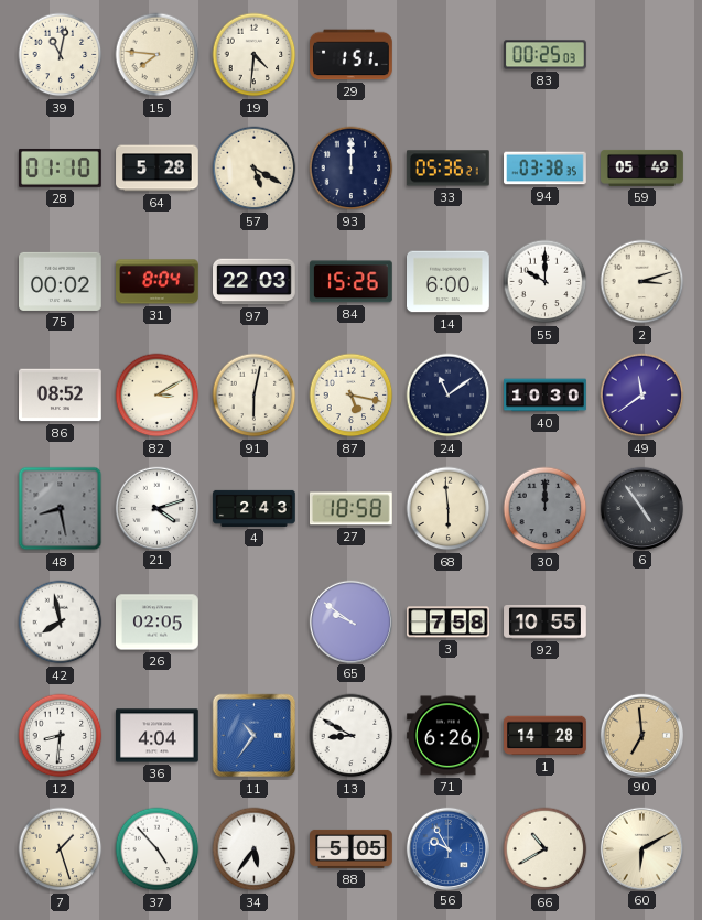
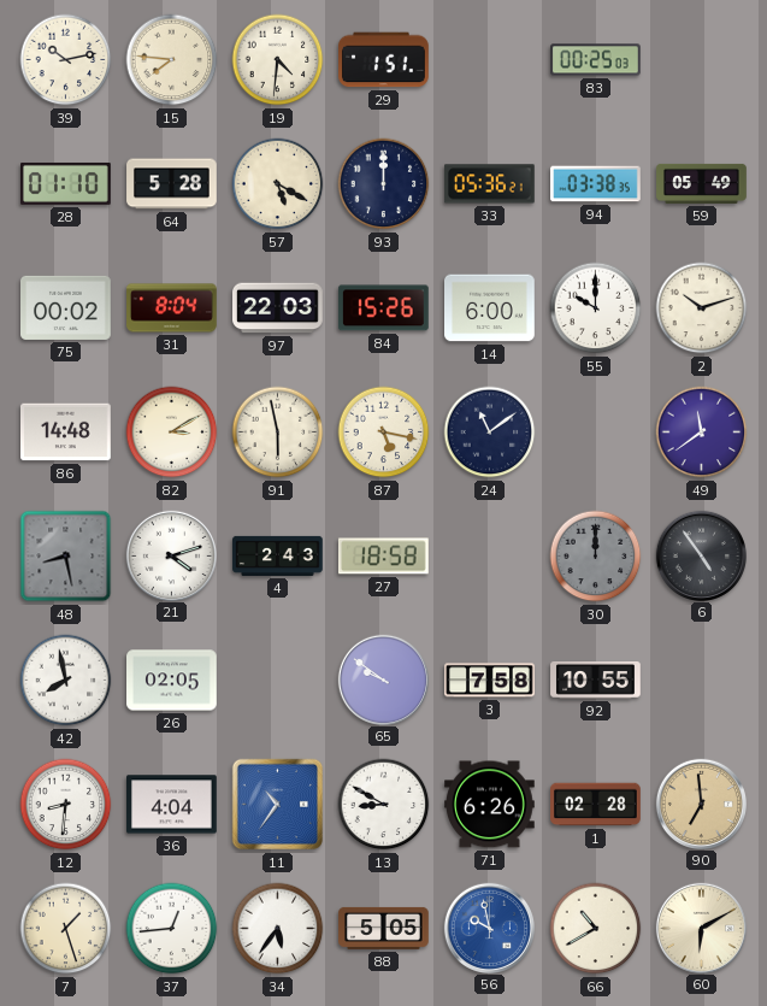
39: 11:02 -> 10:13
2: 3:12 -> 10:12
86: 08:52 -> 14:48
91: 6:02 -> 5:58
40: 10:30 -> none
68: 5:59 -> none
1: 14:28 -> 02:28
37: 4:53 -> 12:44
56: 9:55 -> 9:58
